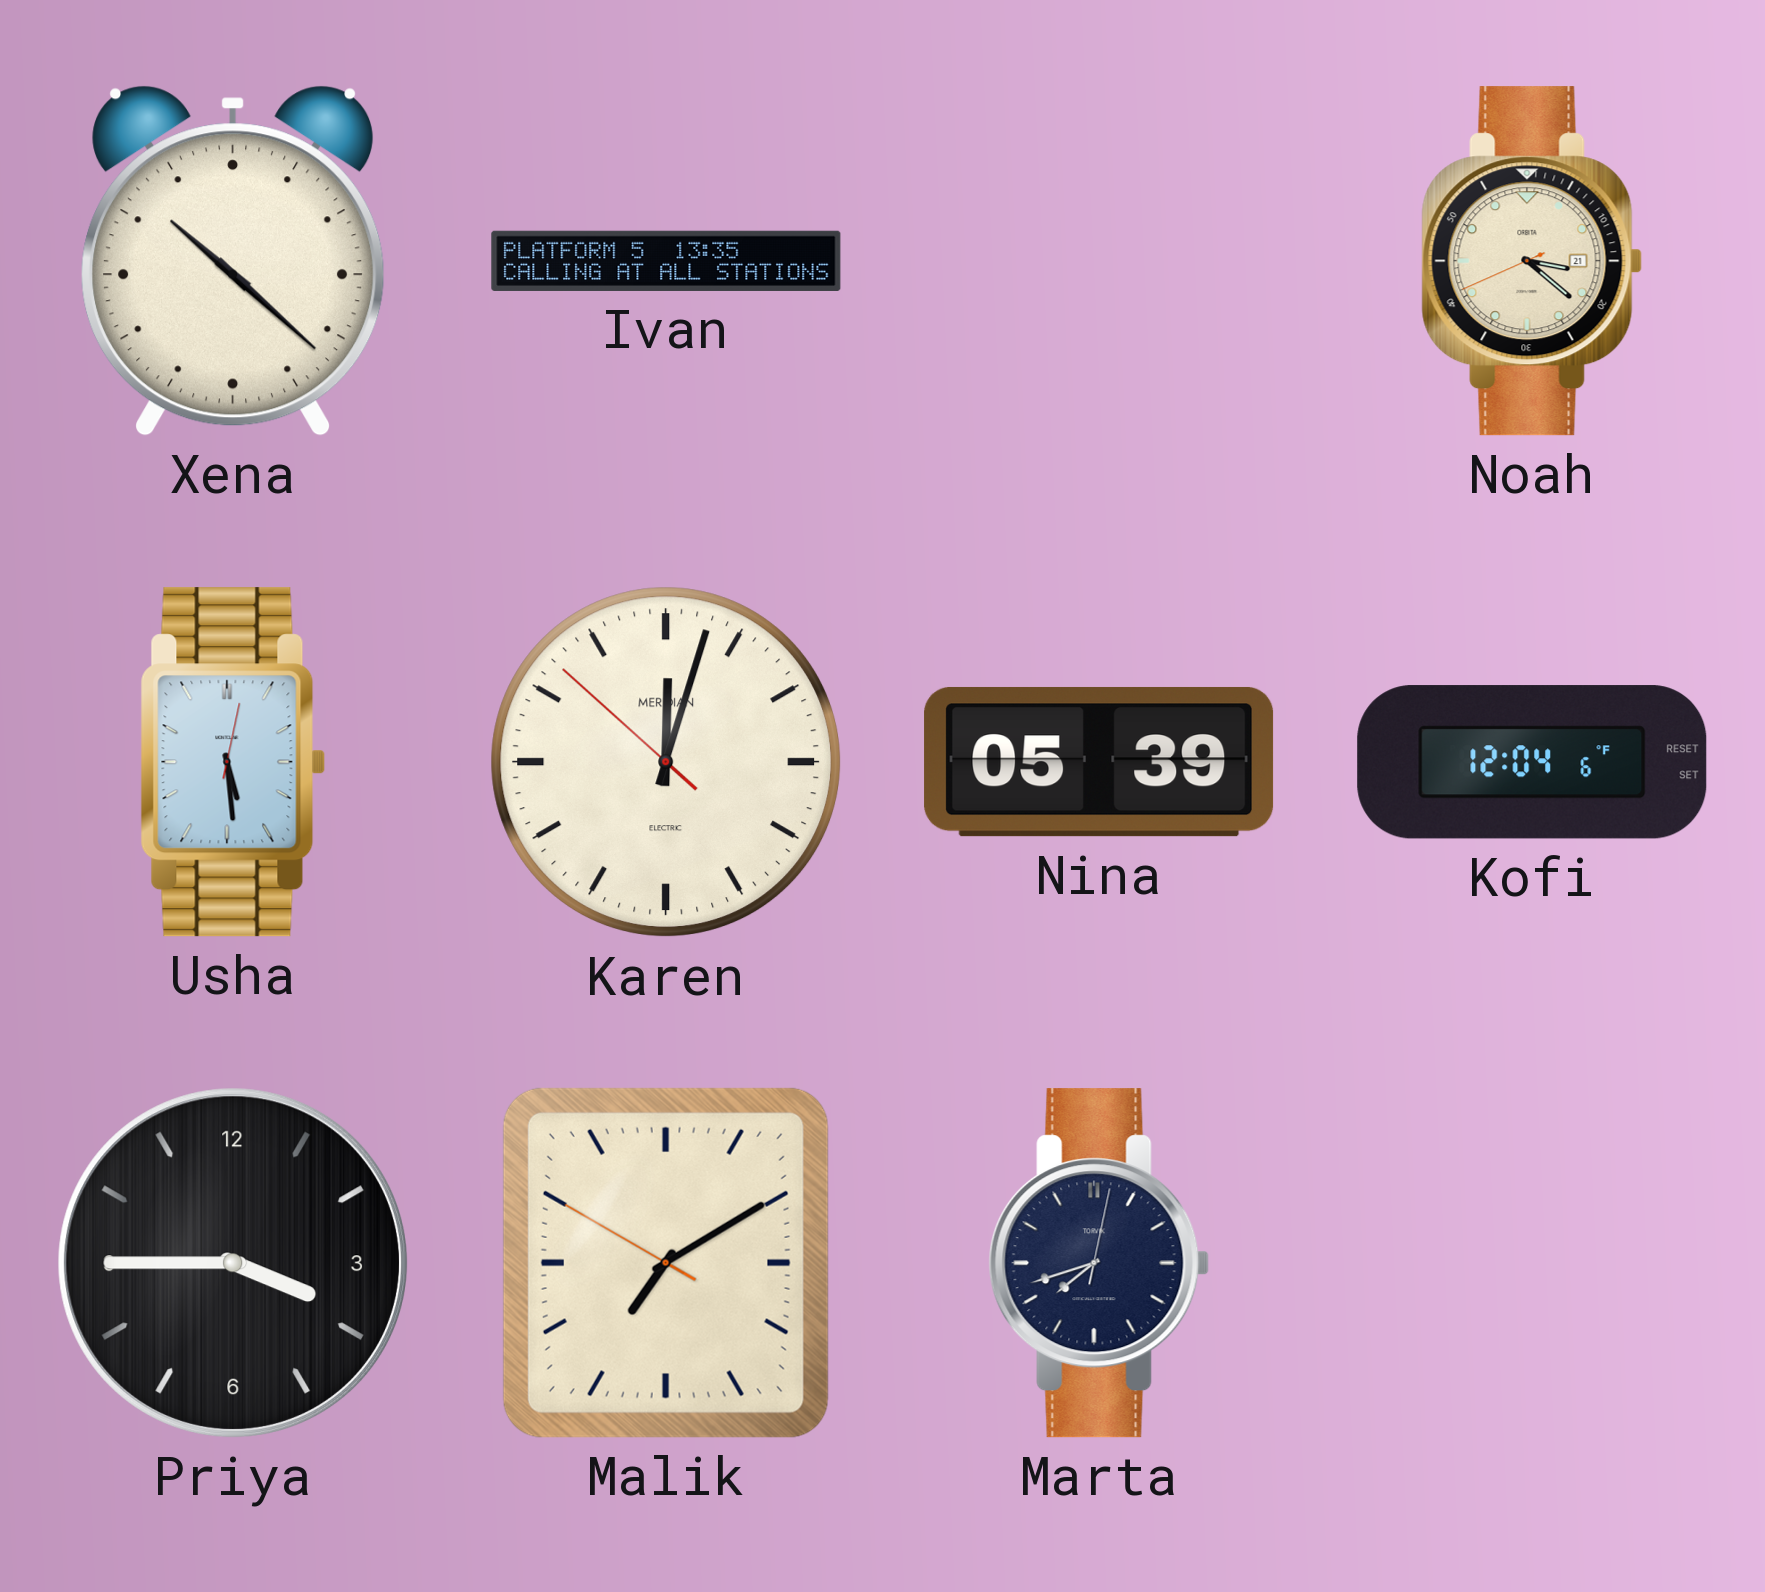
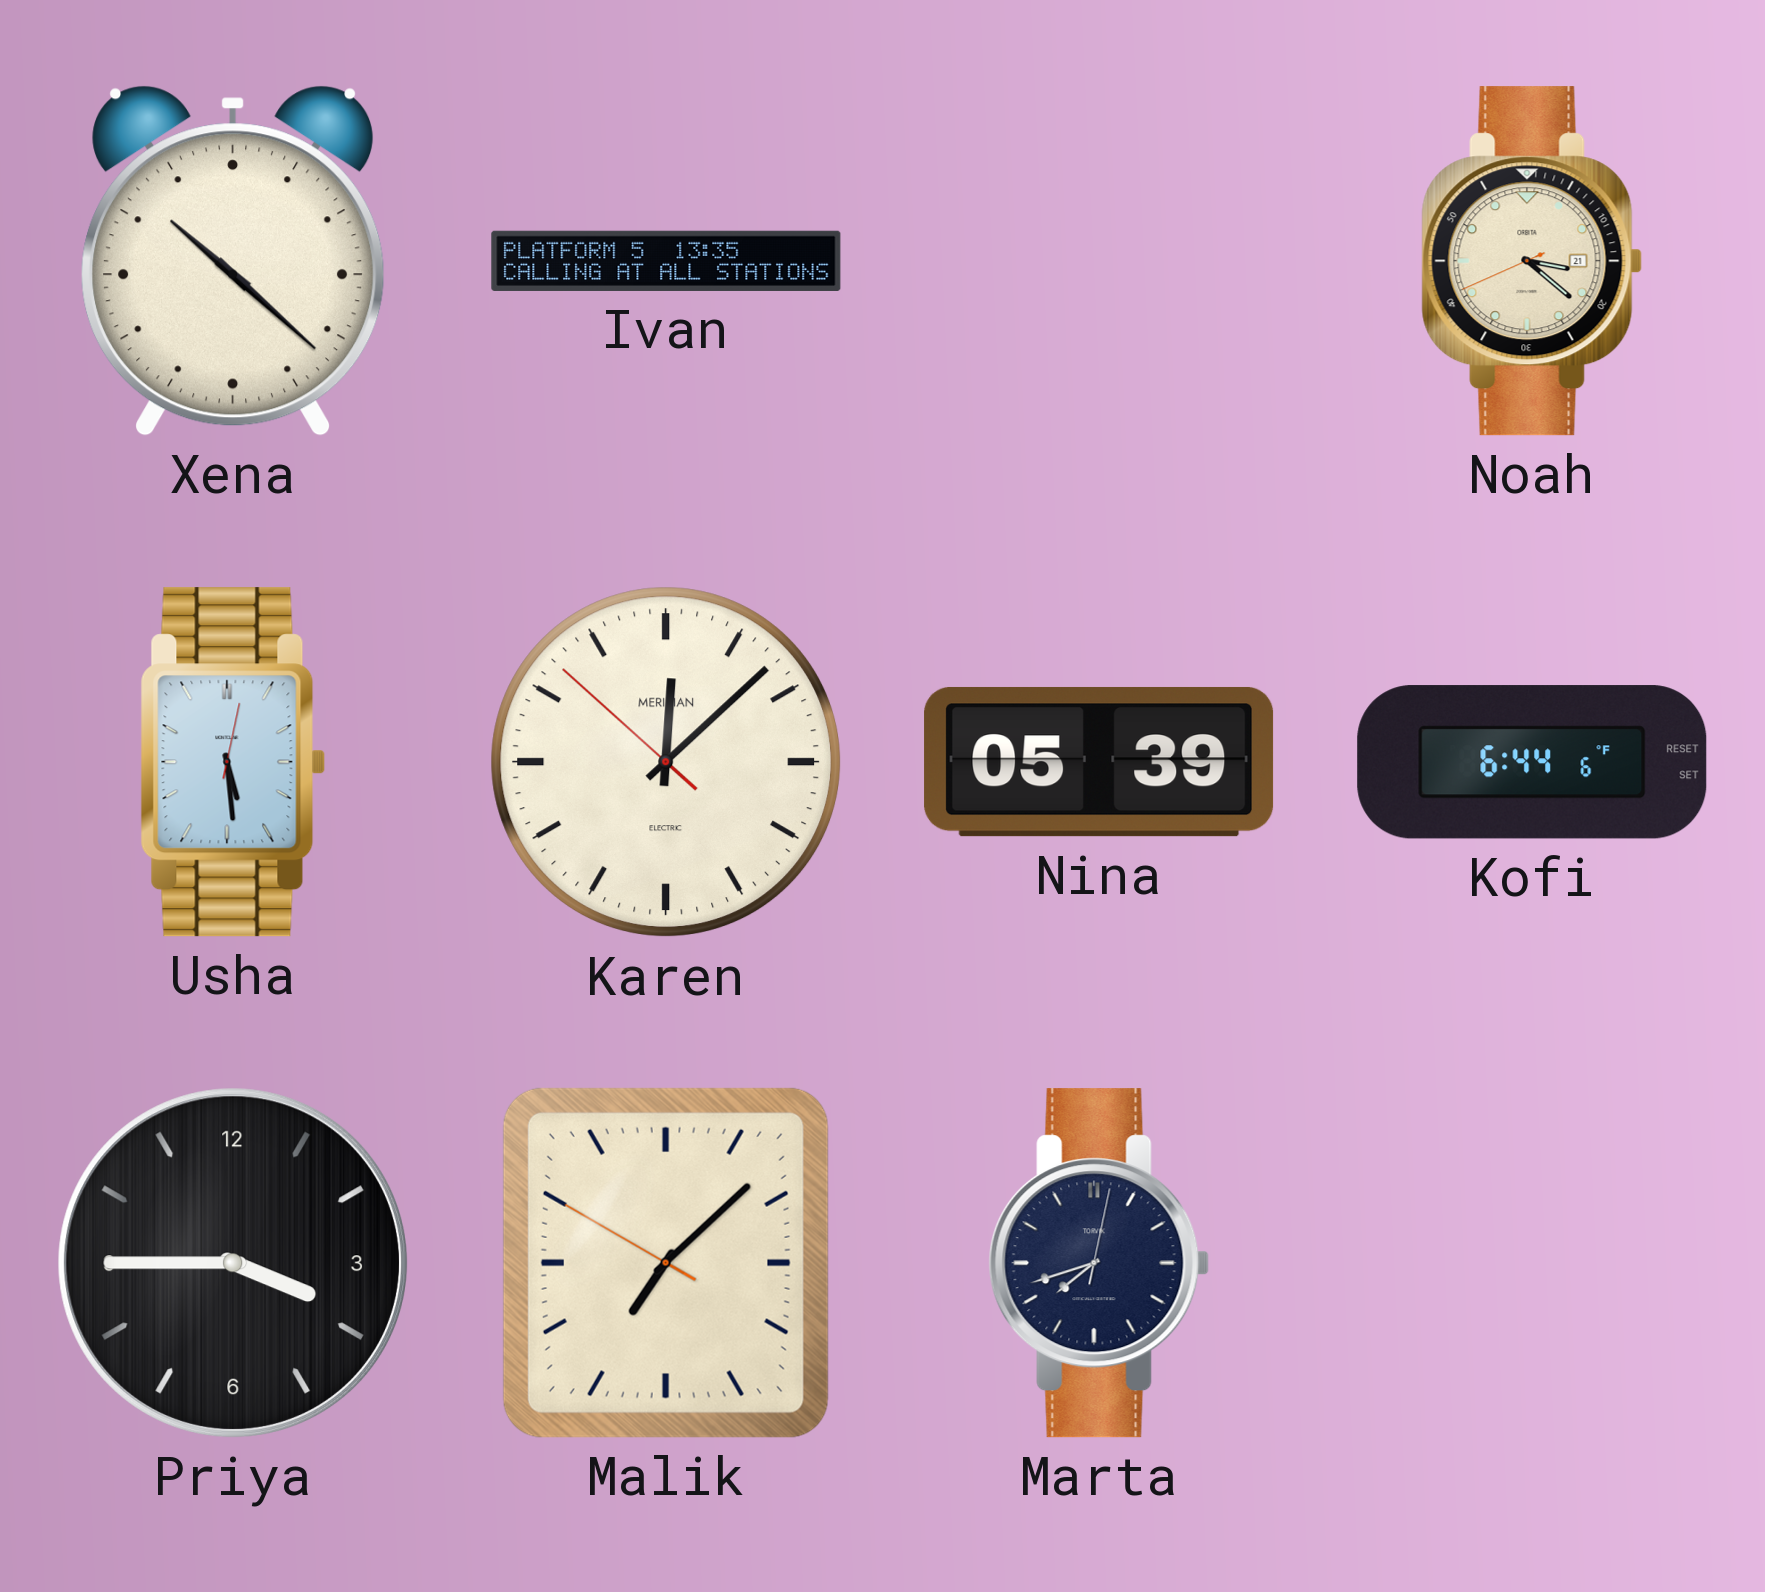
Karen: 12:02 -> 12:07
Kofi: 12:04 -> 6:44
Malik: 7:09 -> 7:07
